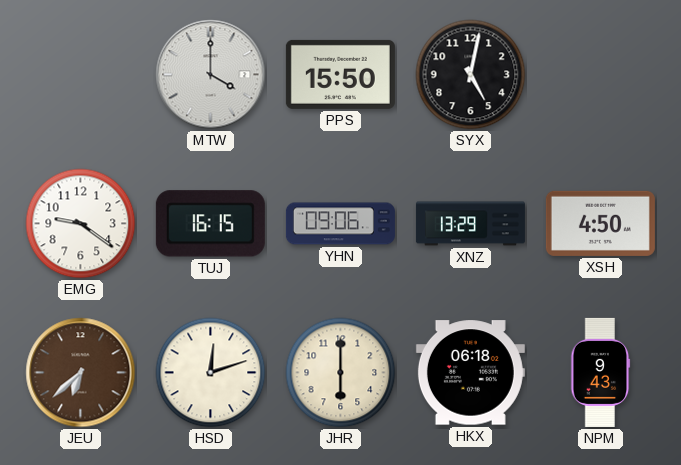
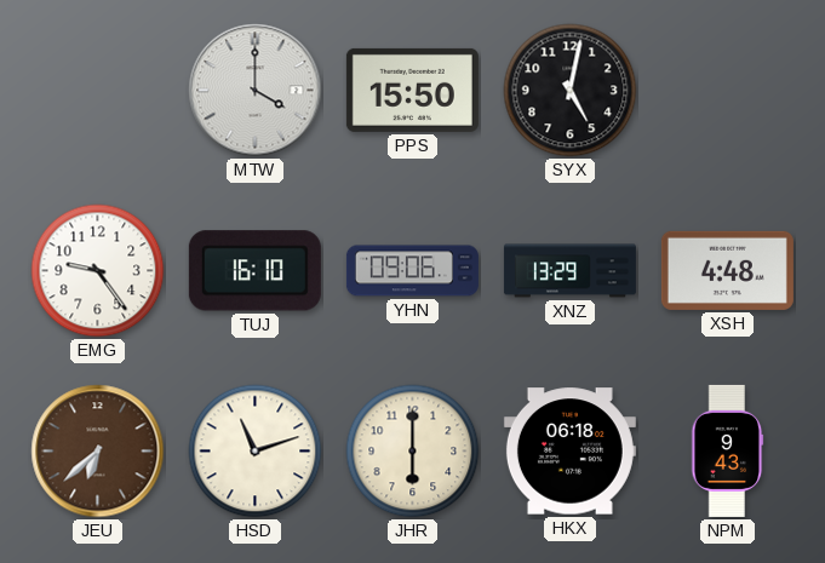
EMG: 9:21 -> 9:24
TUJ: 16:15 -> 16:10
XSH: 4:50 -> 4:48
HSD: 12:12 -> 11:12
